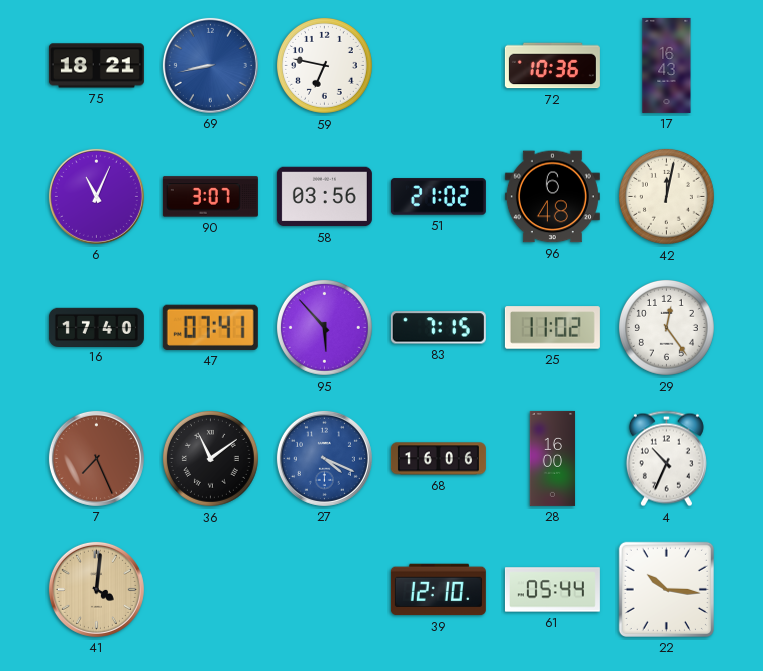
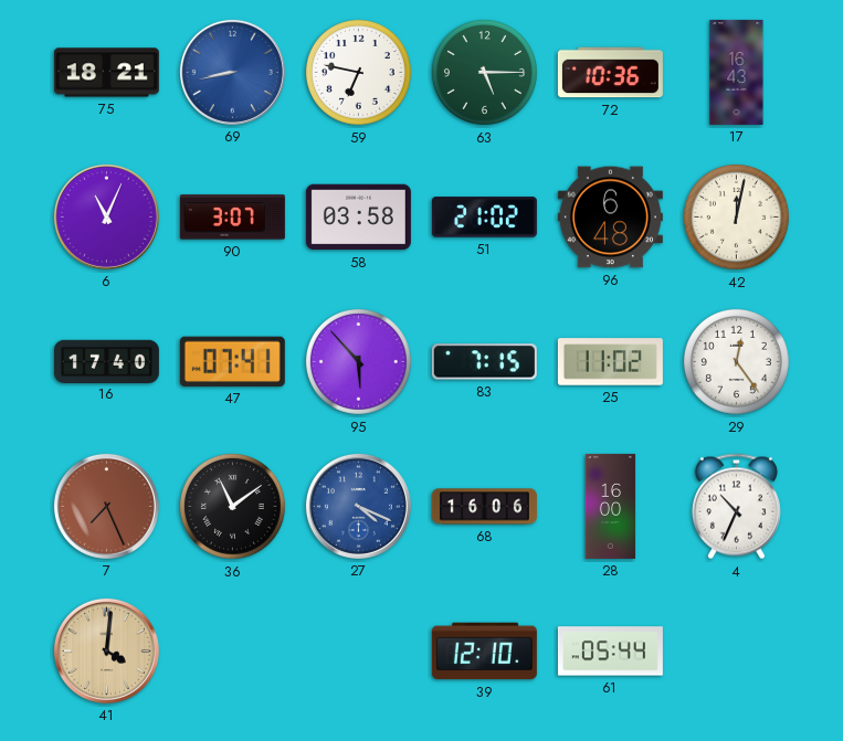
63: none -> 5:15
58: 03:56 -> 03:58
22: 10:16 -> none
